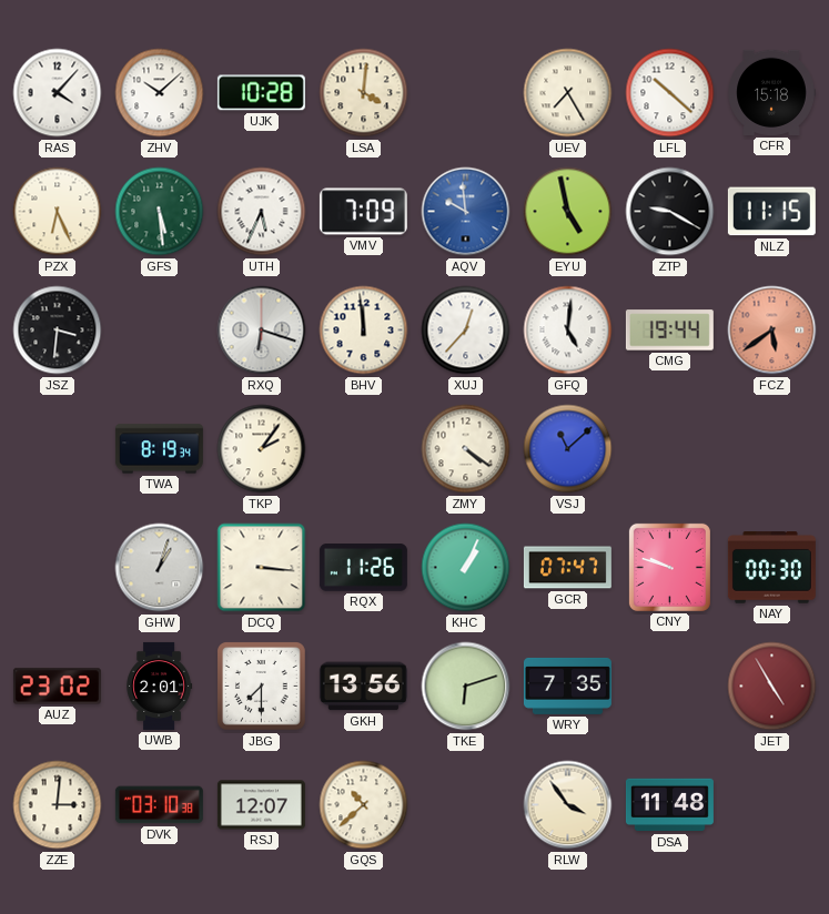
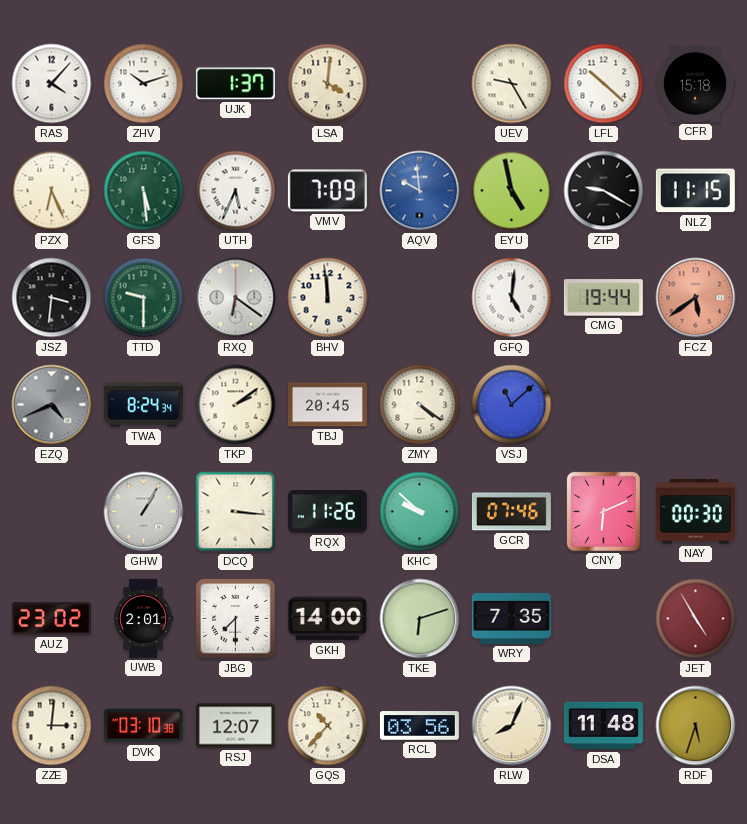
ZHV: 10:08 -> 10:12
UJK: 10:28 -> 1:37
UEV: 7:25 -> 9:25
TTD: none -> 9:30
RXQ: 6:18 -> 6:21
XUJ: 12:37 -> none
EZQ: none -> 4:41
TWA: 8:19 -> 8:24
TKP: 2:06 -> 2:09
TBJ: none -> 20:45
GHW: 1:03 -> 1:05
KHC: 1:04 -> 9:52
GCR: 07:47 -> 07:46
CNY: 9:48 -> 6:11
GKH: 13:56 -> 14:00
GQS: 10:38 -> 10:37
RCL: none -> 03:56
RLW: 3:54 -> 8:04
RDF: none -> 5:33
